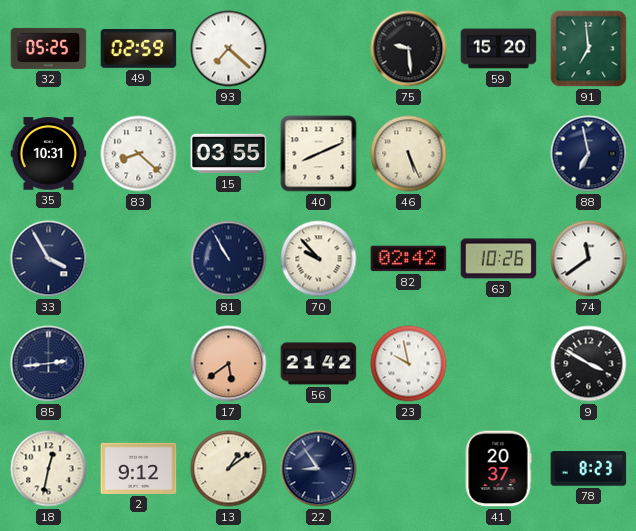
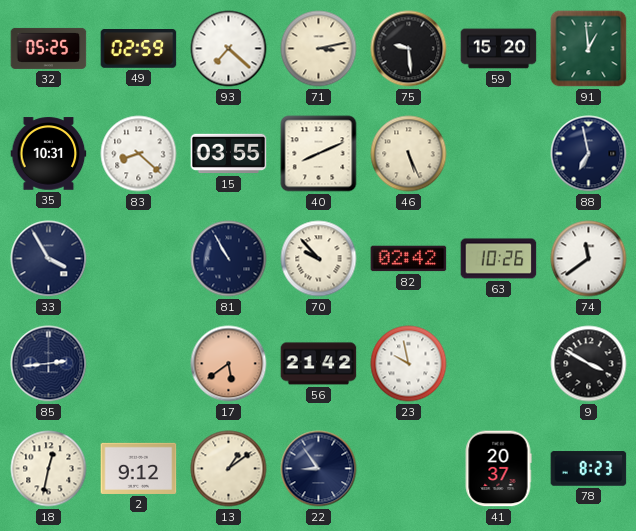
71: none -> 3:13
91: 6:59 -> 12:59
